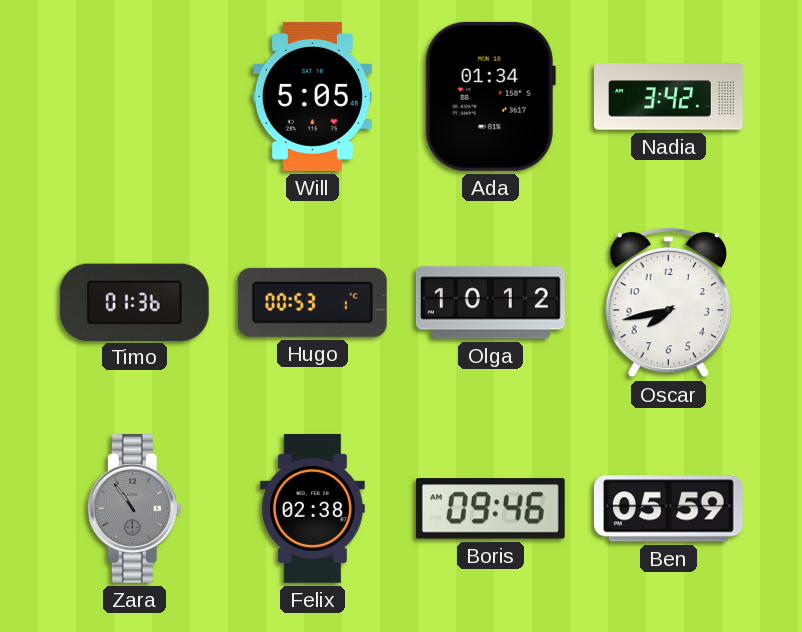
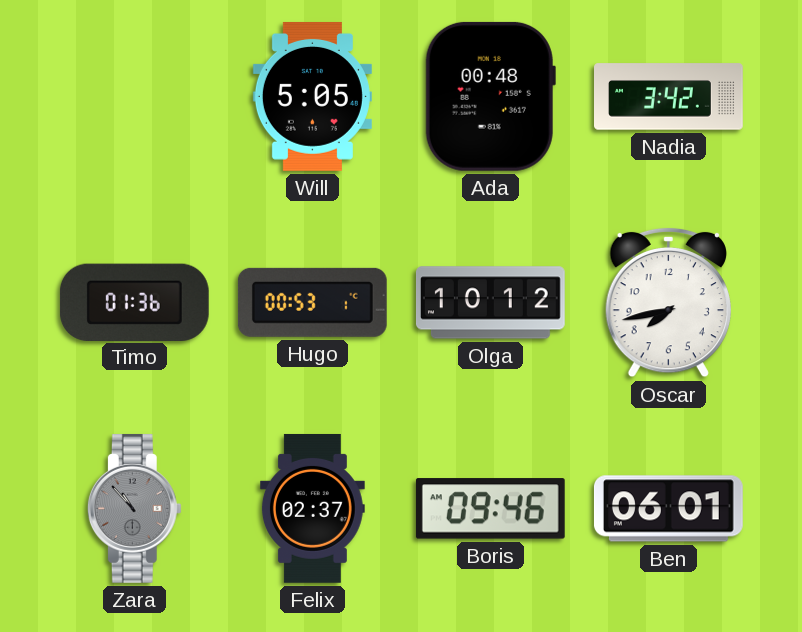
Ada: 01:34 -> 00:48
Zara: 10:54 -> 10:53
Felix: 02:38 -> 02:37
Ben: 05:59 -> 06:01
